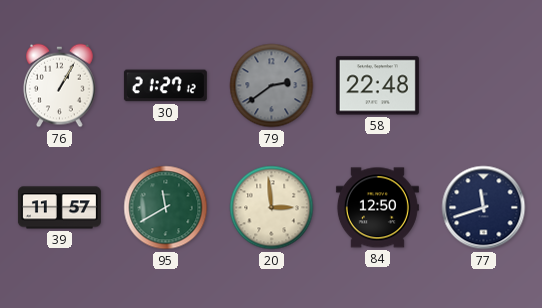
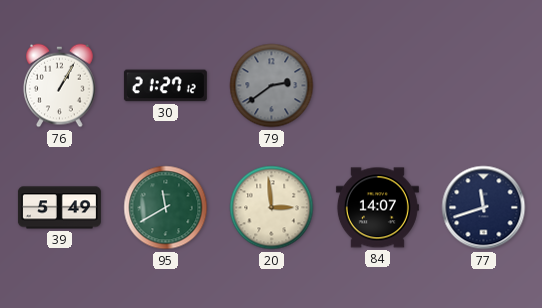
58: 22:48 -> none
39: 11:57 -> 5:49
84: 12:50 -> 14:07
